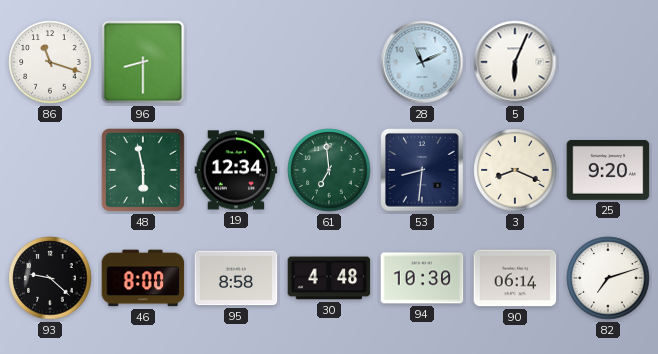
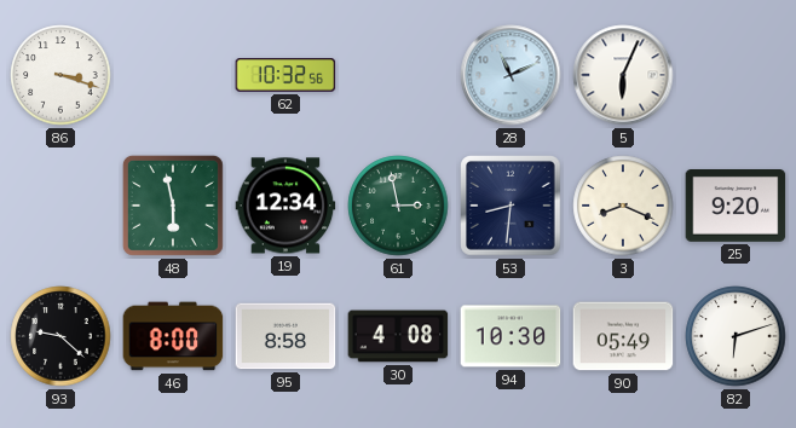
86: 11:18 -> 3:18
96: 8:30 -> none
62: none -> 10:32
61: 6:59 -> 2:58
30: 4:48 -> 4:08
90: 06:14 -> 05:49
82: 7:12 -> 6:12
